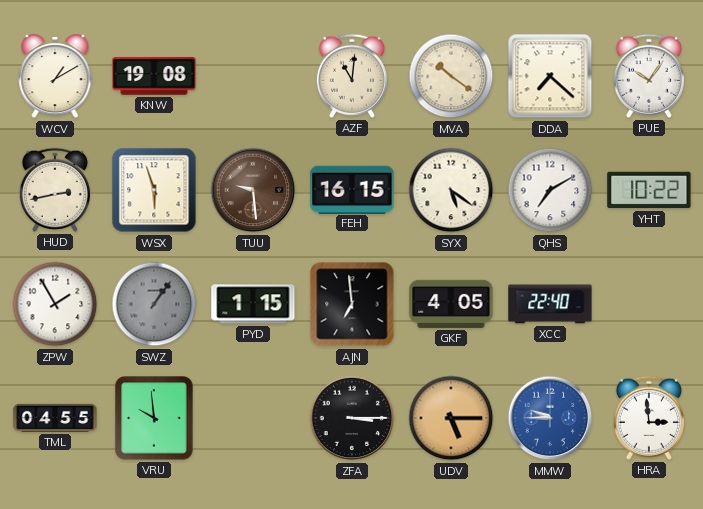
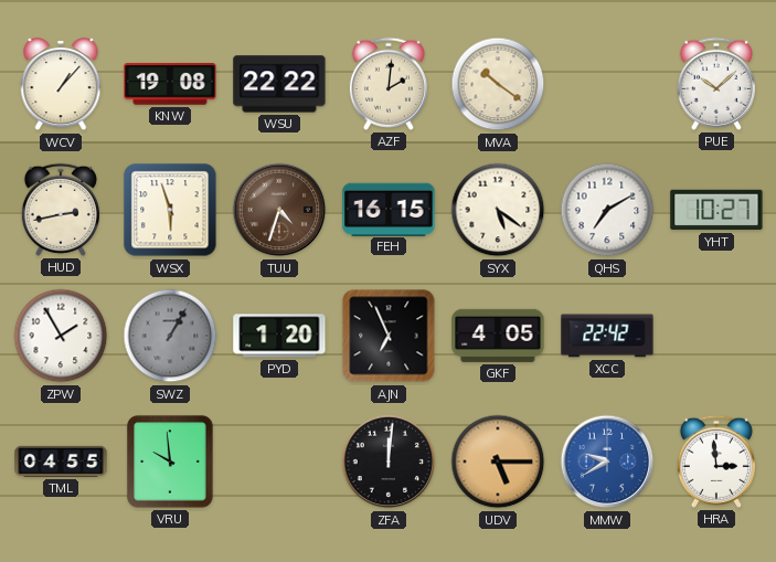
WCV: 1:10 -> 1:07
WSU: none -> 22:22
AZF: 11:01 -> 2:01
DDA: 7:22 -> none
PUE: 10:06 -> 10:08
TUU: 9:29 -> 4:33
YHT: 10:22 -> 10:27
SWZ: 1:06 -> 1:05
PYD: 1:15 -> 1:20
AJN: 6:59 -> 6:56
XCC: 22:40 -> 22:42
ZFA: 3:15 -> 12:01
MMW: 9:45 -> 9:40
